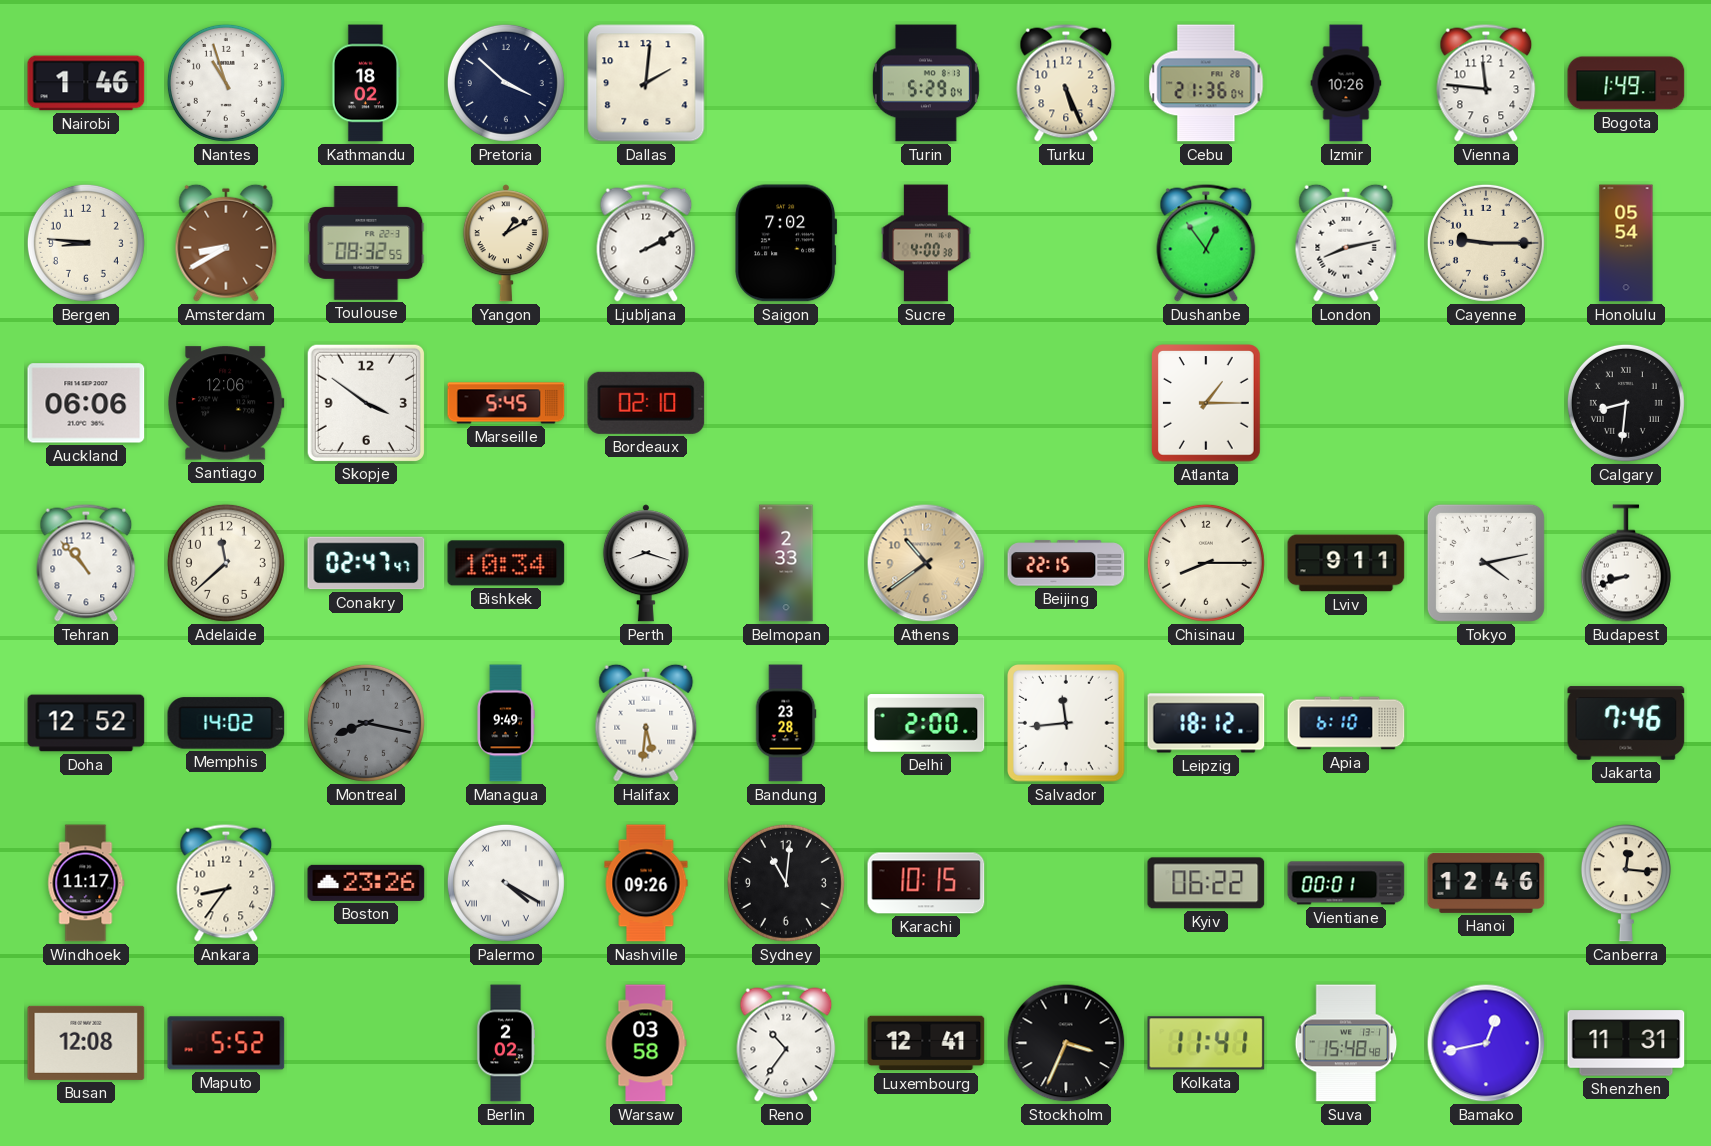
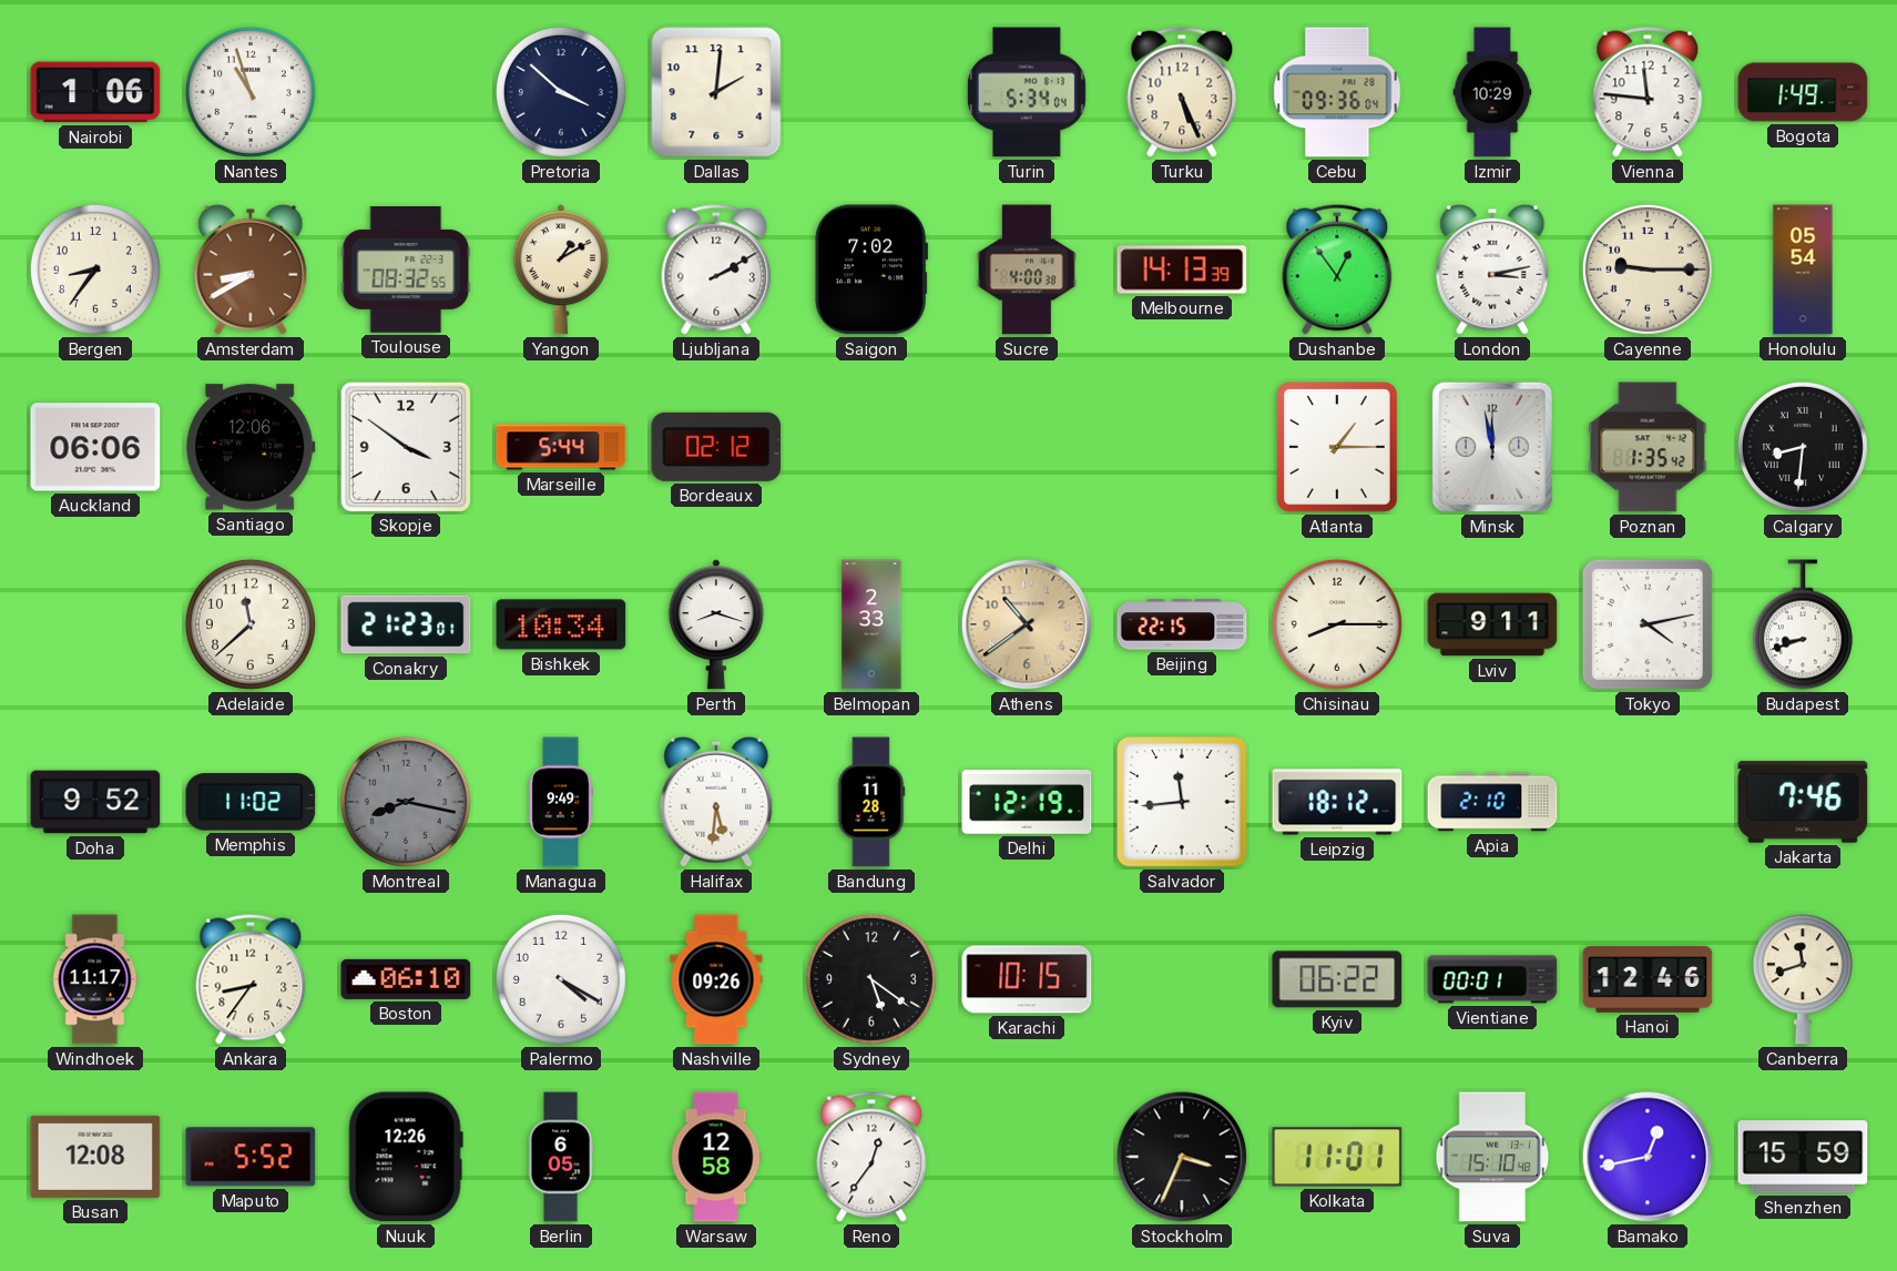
Nairobi: 1:46 -> 1:06
Kathmandu: 18:02 -> none
Turin: 5:29 -> 5:34
Cebu: 21:36 -> 09:36
Izmir: 10:26 -> 10:29
Bergen: 8:46 -> 8:36
Melbourne: none -> 14:13
London: 8:13 -> 3:13
Marseille: 5:45 -> 5:44
Bordeaux: 02:10 -> 02:12
Minsk: none -> 11:58
Poznan: none -> 1:35
Tehran: 10:53 -> none
Conakry: 02:47 -> 21:23
Doha: 12:52 -> 9:52
Memphis: 14:02 -> 11:02
Bandung: 23:28 -> 11:28
Delhi: 2:00 -> 12:19
Apia: 6:10 -> 2:10
Boston: 23:26 -> 06:10
Palermo numerals: Roman -> Arabic
Sydney: 11:01 -> 5:21
Canberra: 12:16 -> 11:42
Nuuk: none -> 12:26
Berlin: 2:02 -> 6:05
Warsaw: 03:58 -> 12:58
Reno: 10:36 -> 12:36
Luxembourg: 12:41 -> none
Kolkata: 11:41 -> 11:01
Suva: 15:48 -> 15:10
Shenzhen: 11:31 -> 15:59
